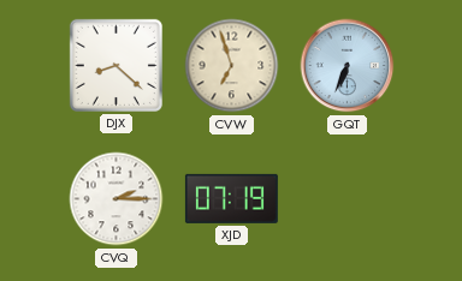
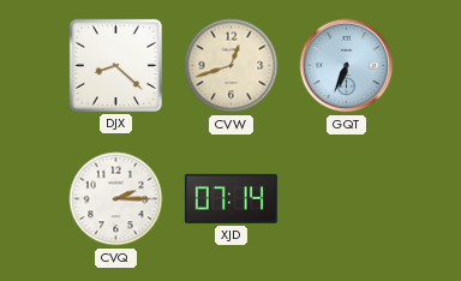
CVW: 6:57 -> 12:42
XJD: 07:19 -> 07:14
